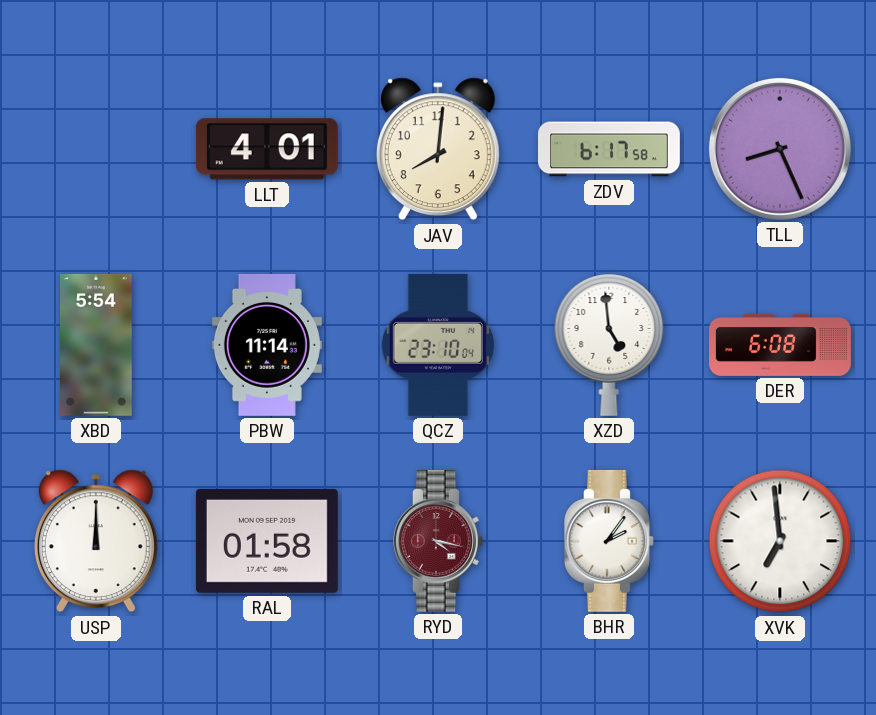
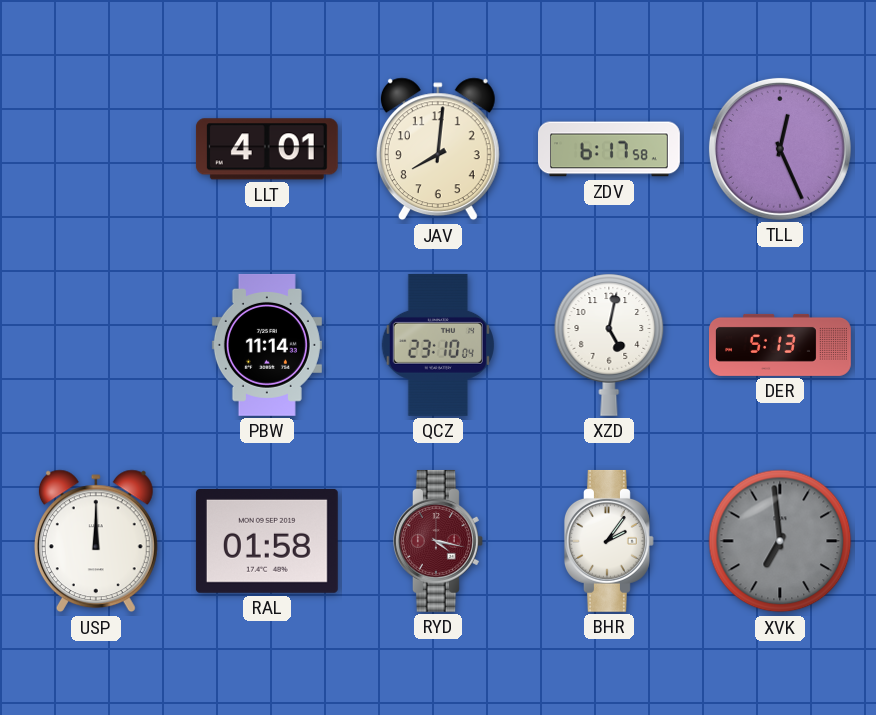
TLL: 8:26 -> 12:26
XBD: 5:54 -> none
XZD: 4:59 -> 5:02
DER: 6:08 -> 5:13
XVK dial: white -> grey
